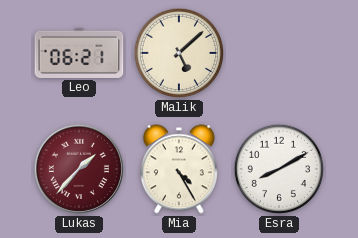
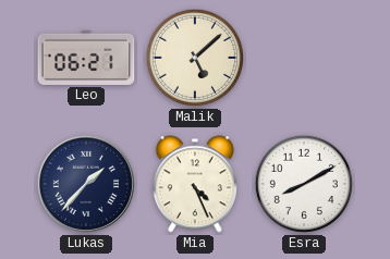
Lukas dial: burgundy -> navy
Mia: 4:25 -> 4:26
